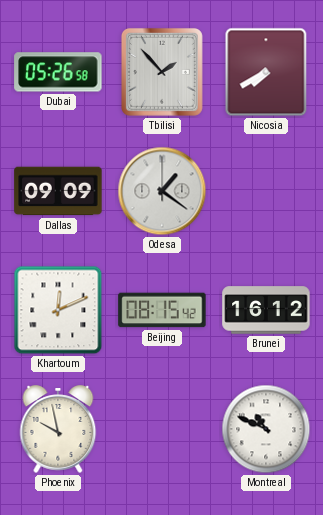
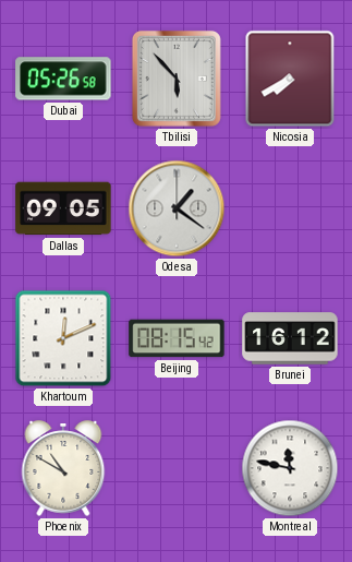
Tbilisi: 1:53 -> 5:53
Dallas: 09:09 -> 09:05
Phoenix: 9:58 -> 10:50
Montreal: 10:49 -> 11:47
